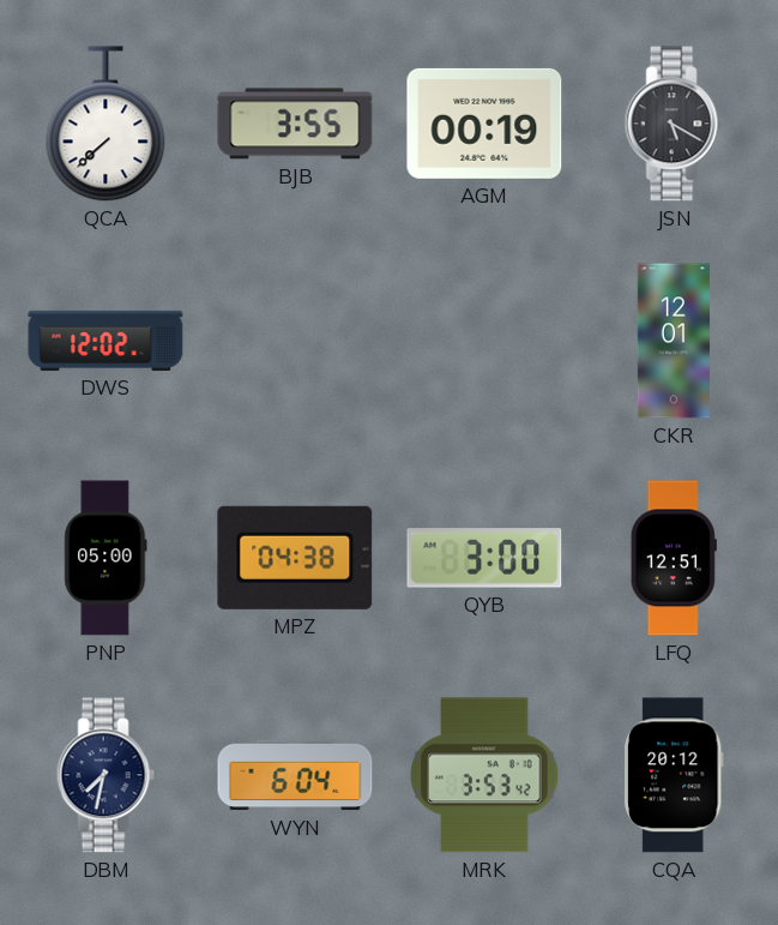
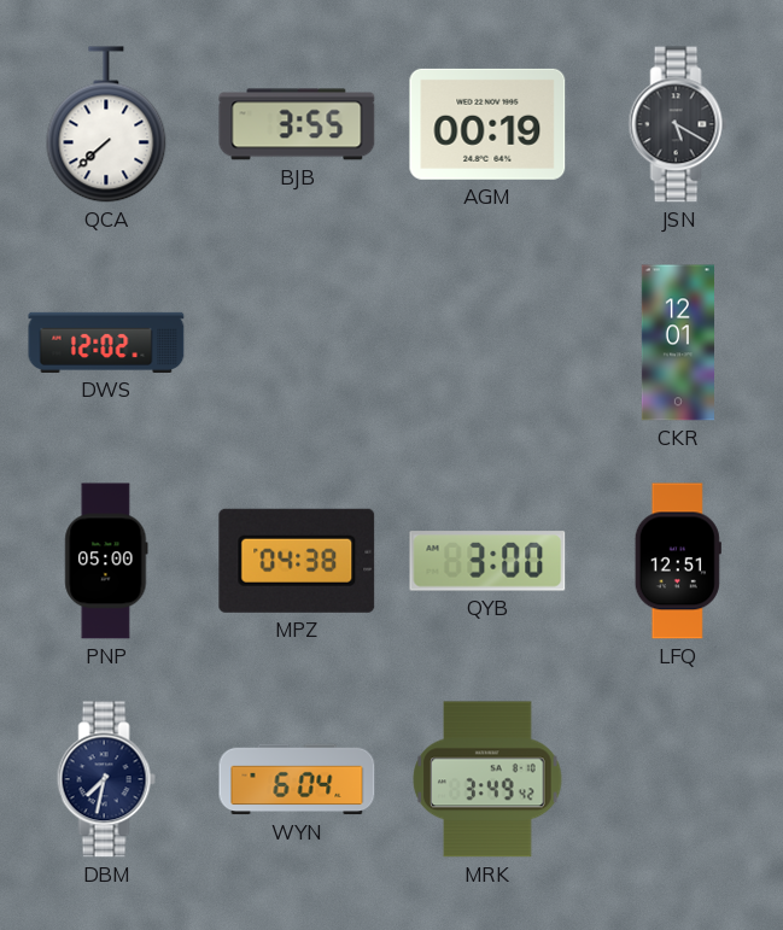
MRK: 3:53 -> 3:49
CQA: 20:12 -> none
